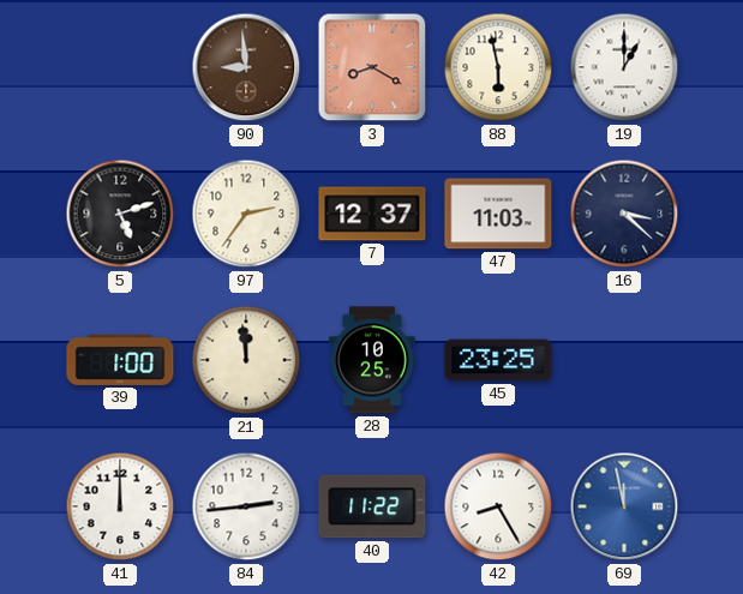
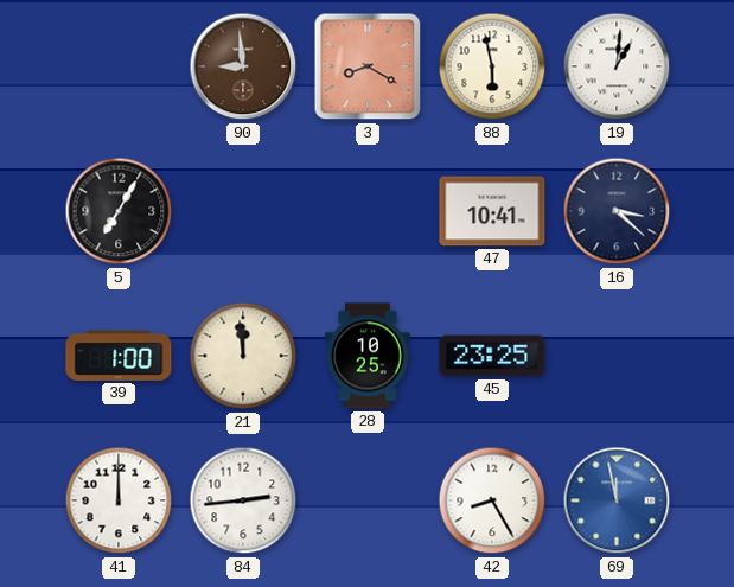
19: 1:00 -> 1:01
5: 5:12 -> 7:05
97: 2:36 -> none
7: 12:37 -> none
47: 11:03 -> 10:41
40: 11:22 -> none
